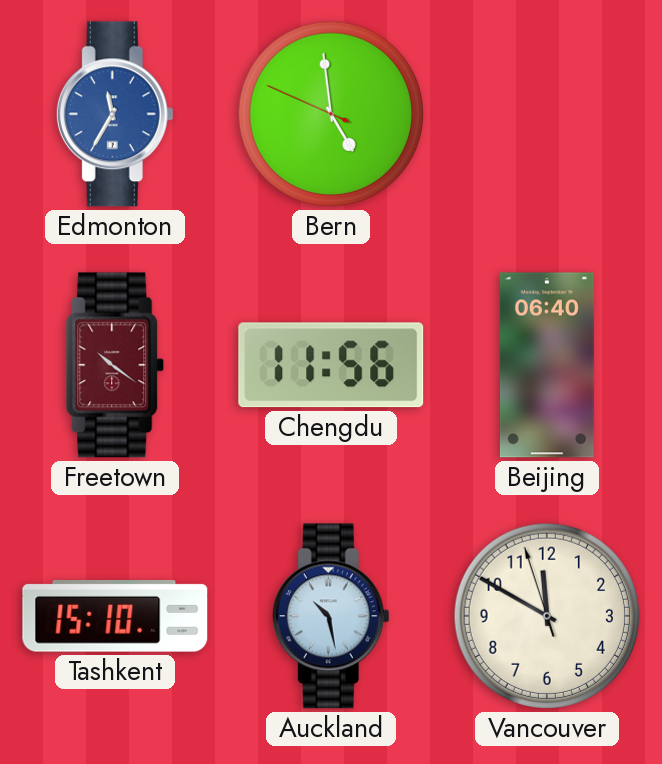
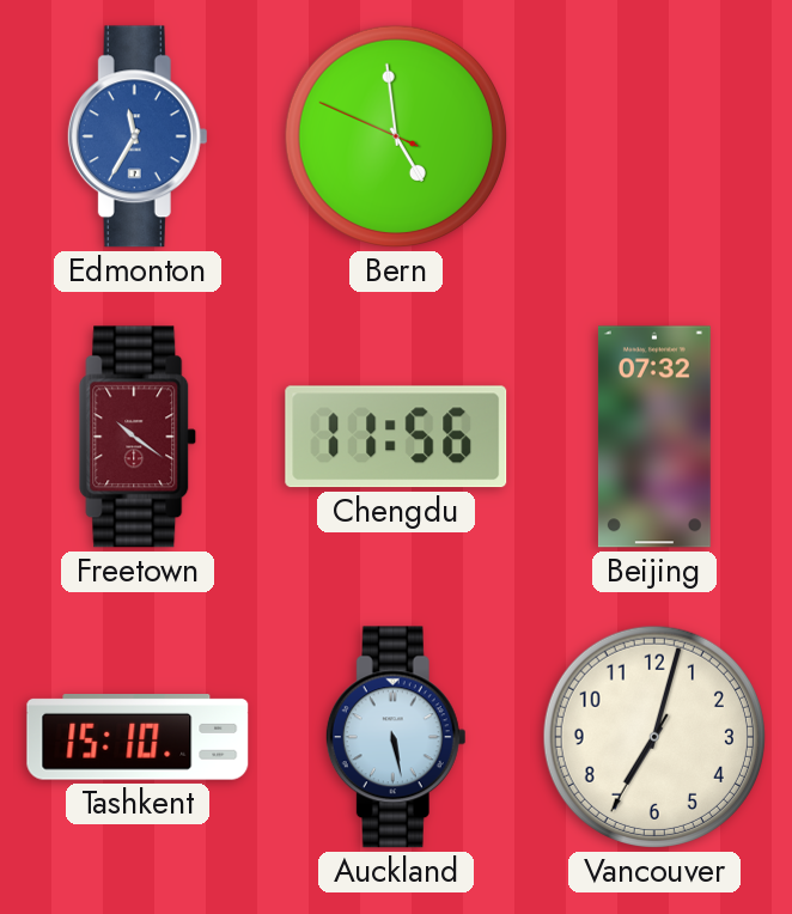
Beijing: 06:40 -> 07:32
Auckland: 10:28 -> 5:28
Vancouver: 11:49 -> 7:02
